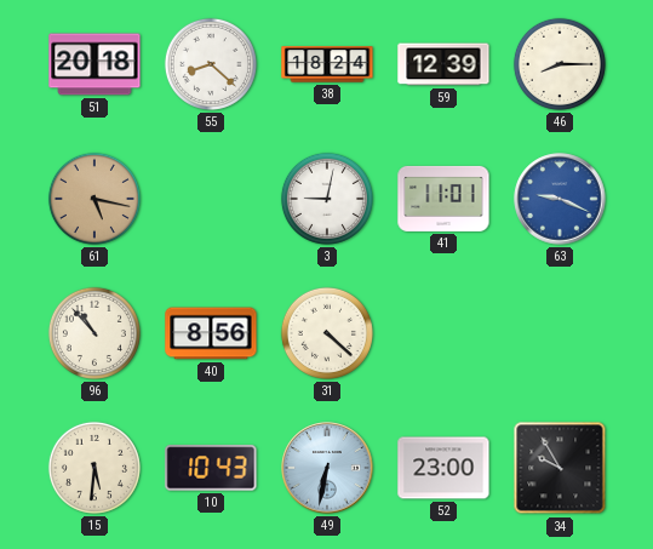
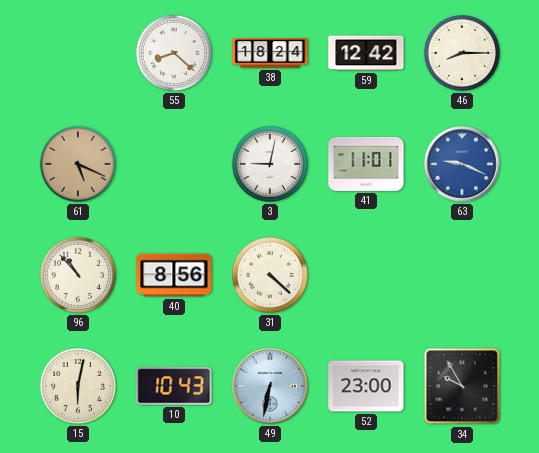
51: 20:18 -> none
59: 12:39 -> 12:42
61: 5:17 -> 5:19
15: 5:31 -> 6:02
